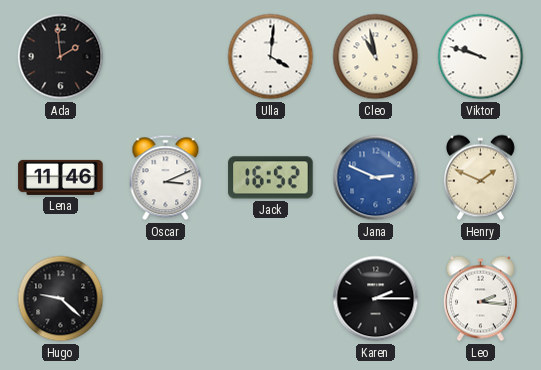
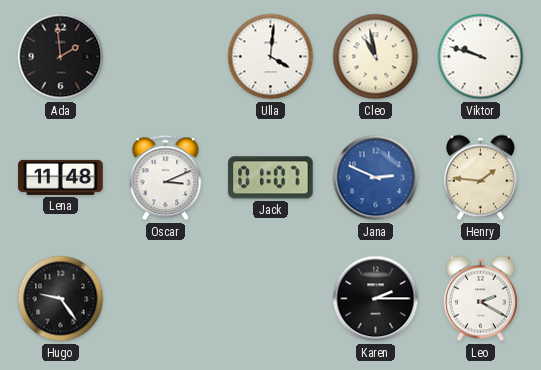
Lena: 11:46 -> 11:48
Jack: 16:52 -> 01:07
Henry: 1:49 -> 1:46
Hugo: 9:22 -> 9:24
Leo: 2:16 -> 2:20
